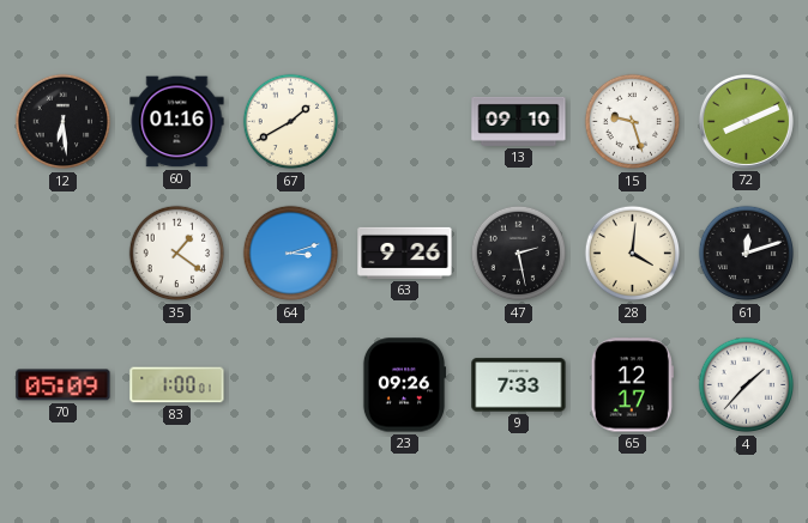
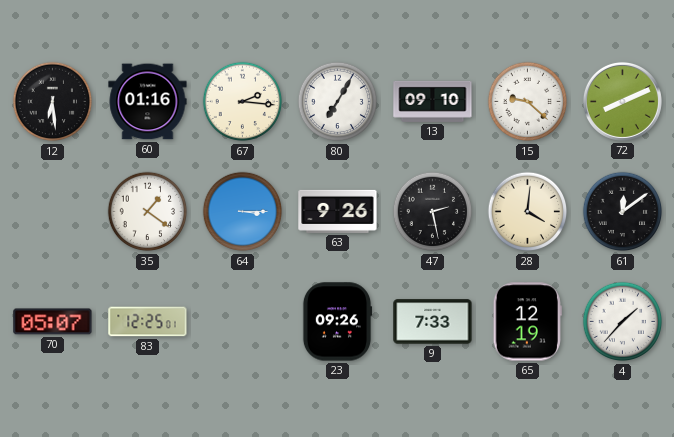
67: 1:40 -> 2:16
80: none -> 7:05
15: 9:27 -> 9:22
64: 3:12 -> 3:15
61: 12:12 -> 12:09
70: 05:09 -> 05:07
83: 1:00 -> 12:25
65: 12:17 -> 12:19
